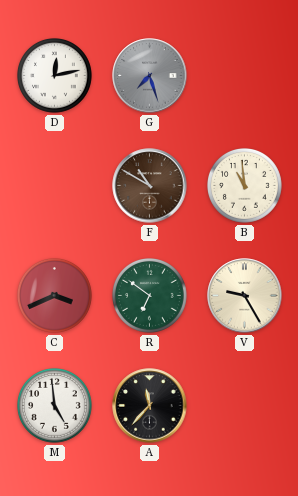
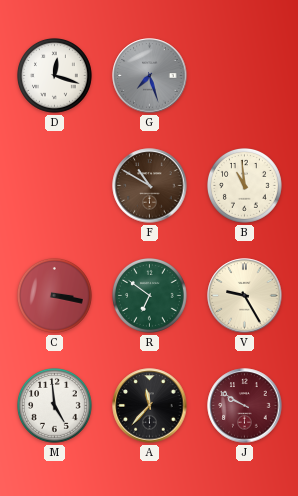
D: 12:13 -> 12:18
C: 3:41 -> 3:17
J: none -> 9:50
